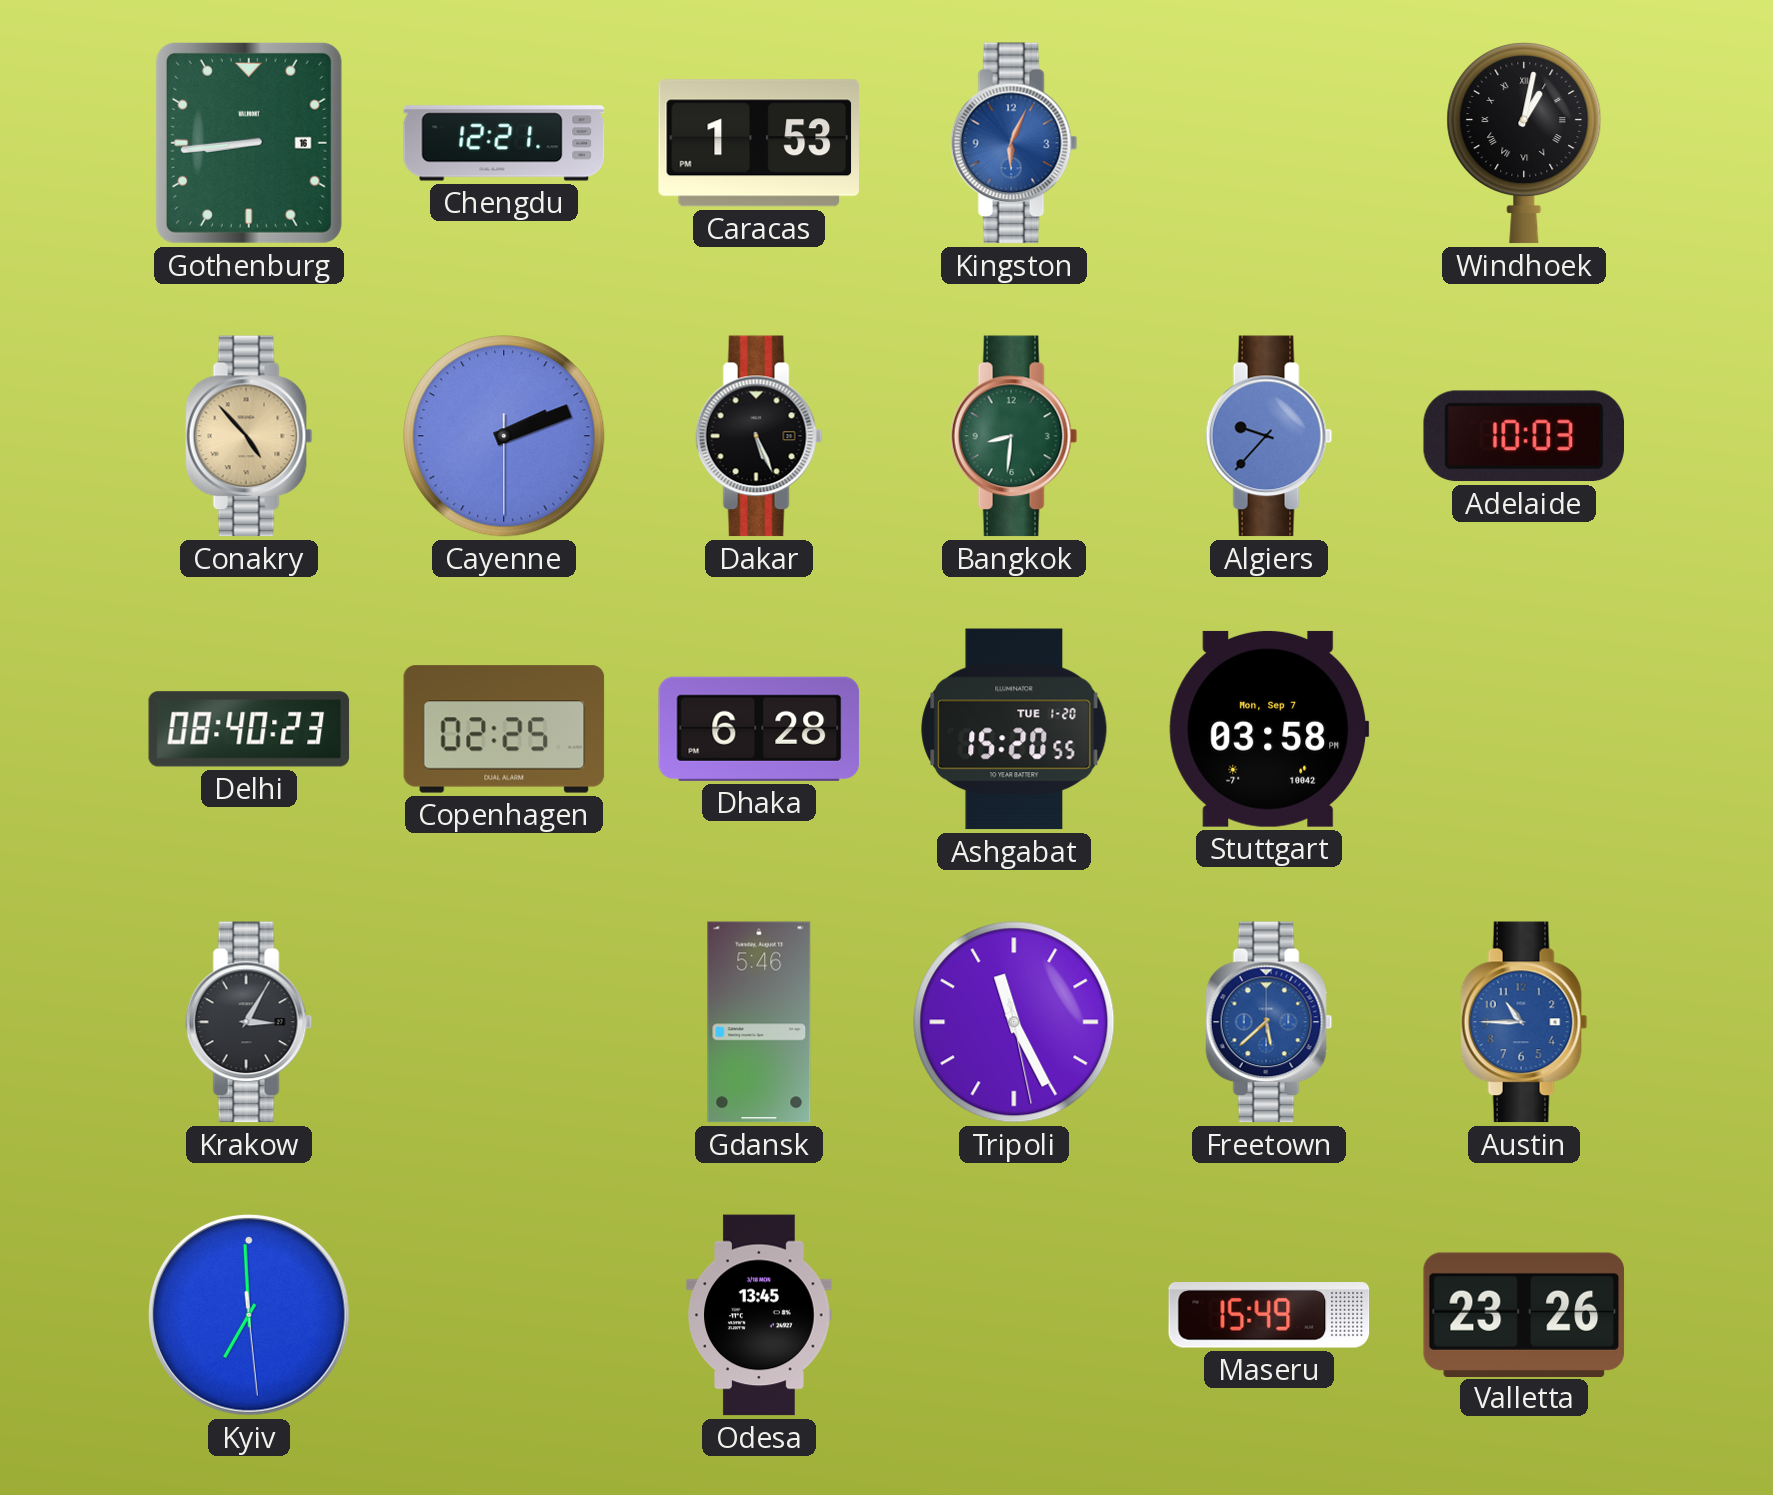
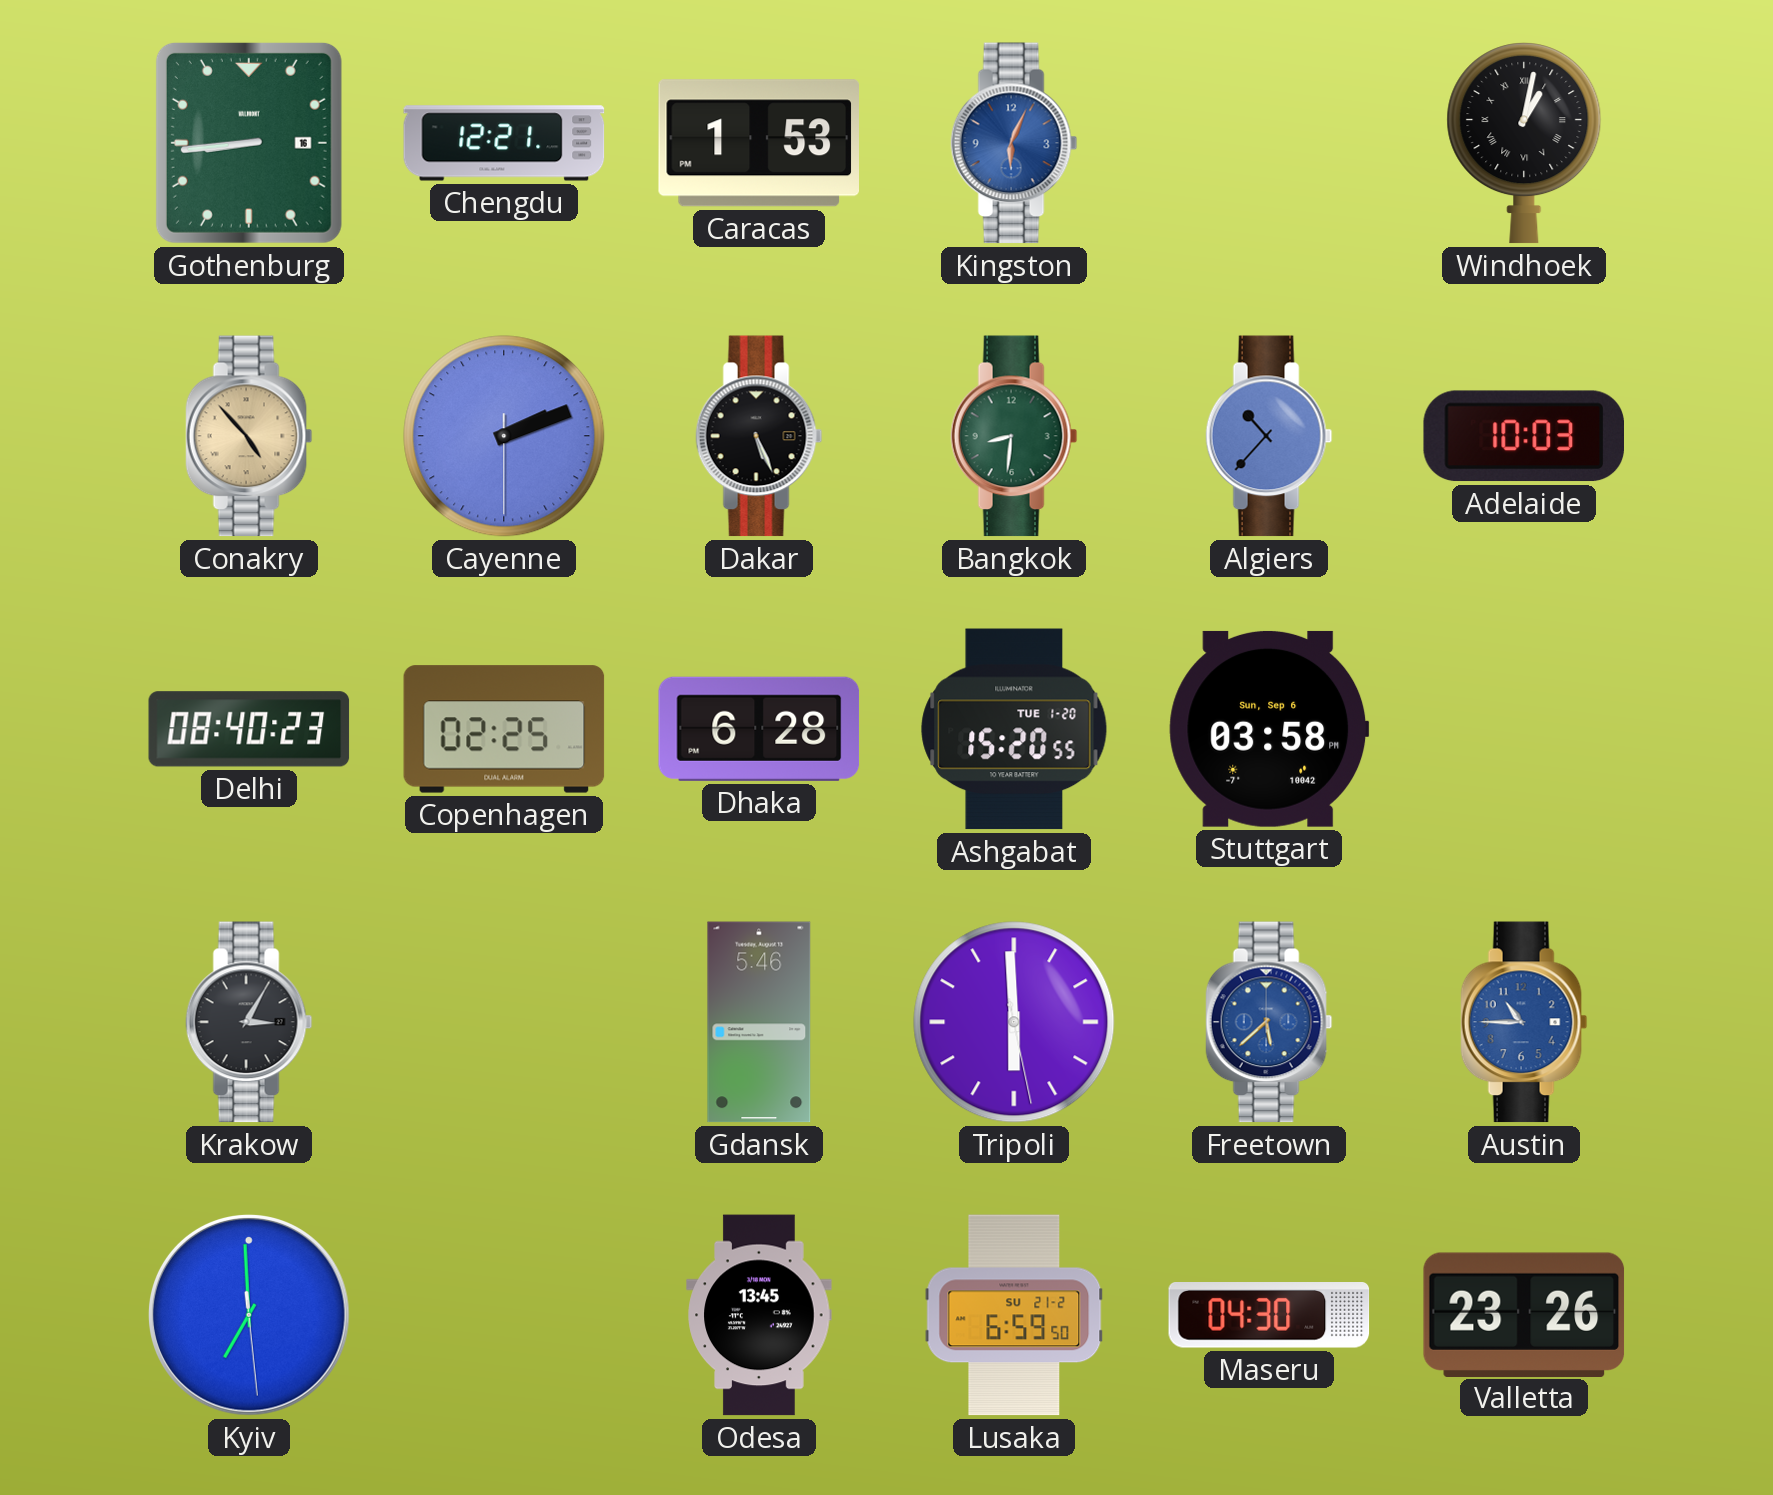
Algiers: 9:37 -> 10:37
Stuttgart date: Mon, Sep 7 -> Sun, Sep 6
Tripoli: 11:25 -> 5:59
Lusaka: none -> 6:59
Maseru: 15:49 -> 04:30
